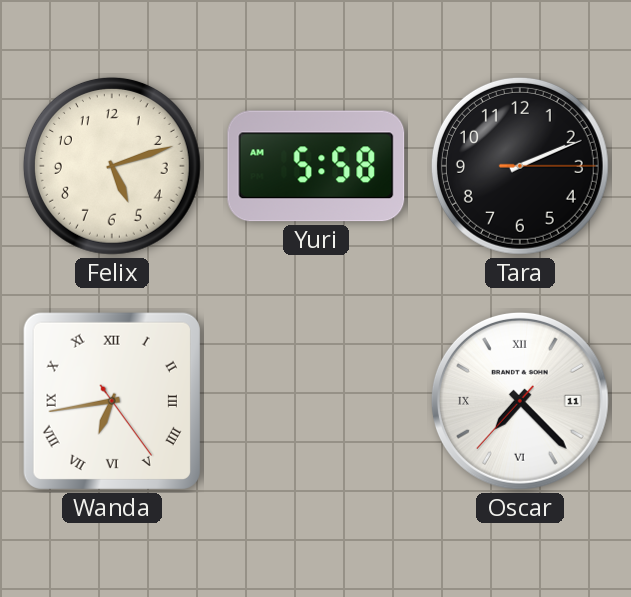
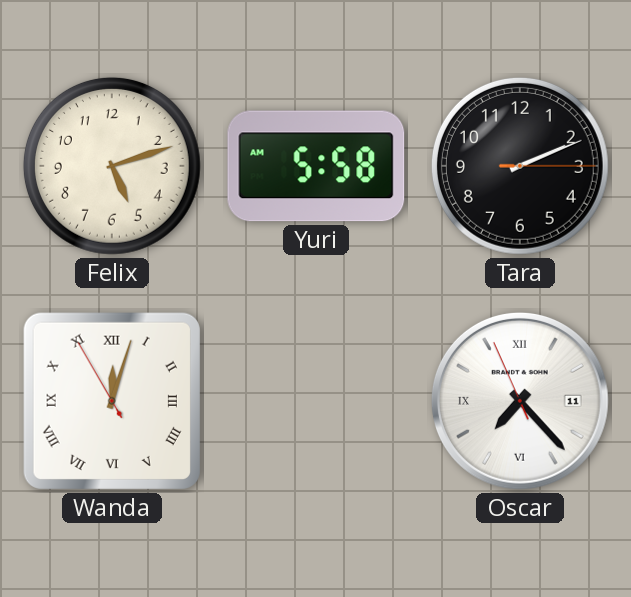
Wanda: 6:43 -> 12:02
Oscar: 7:22:37 -> 7:22:56
